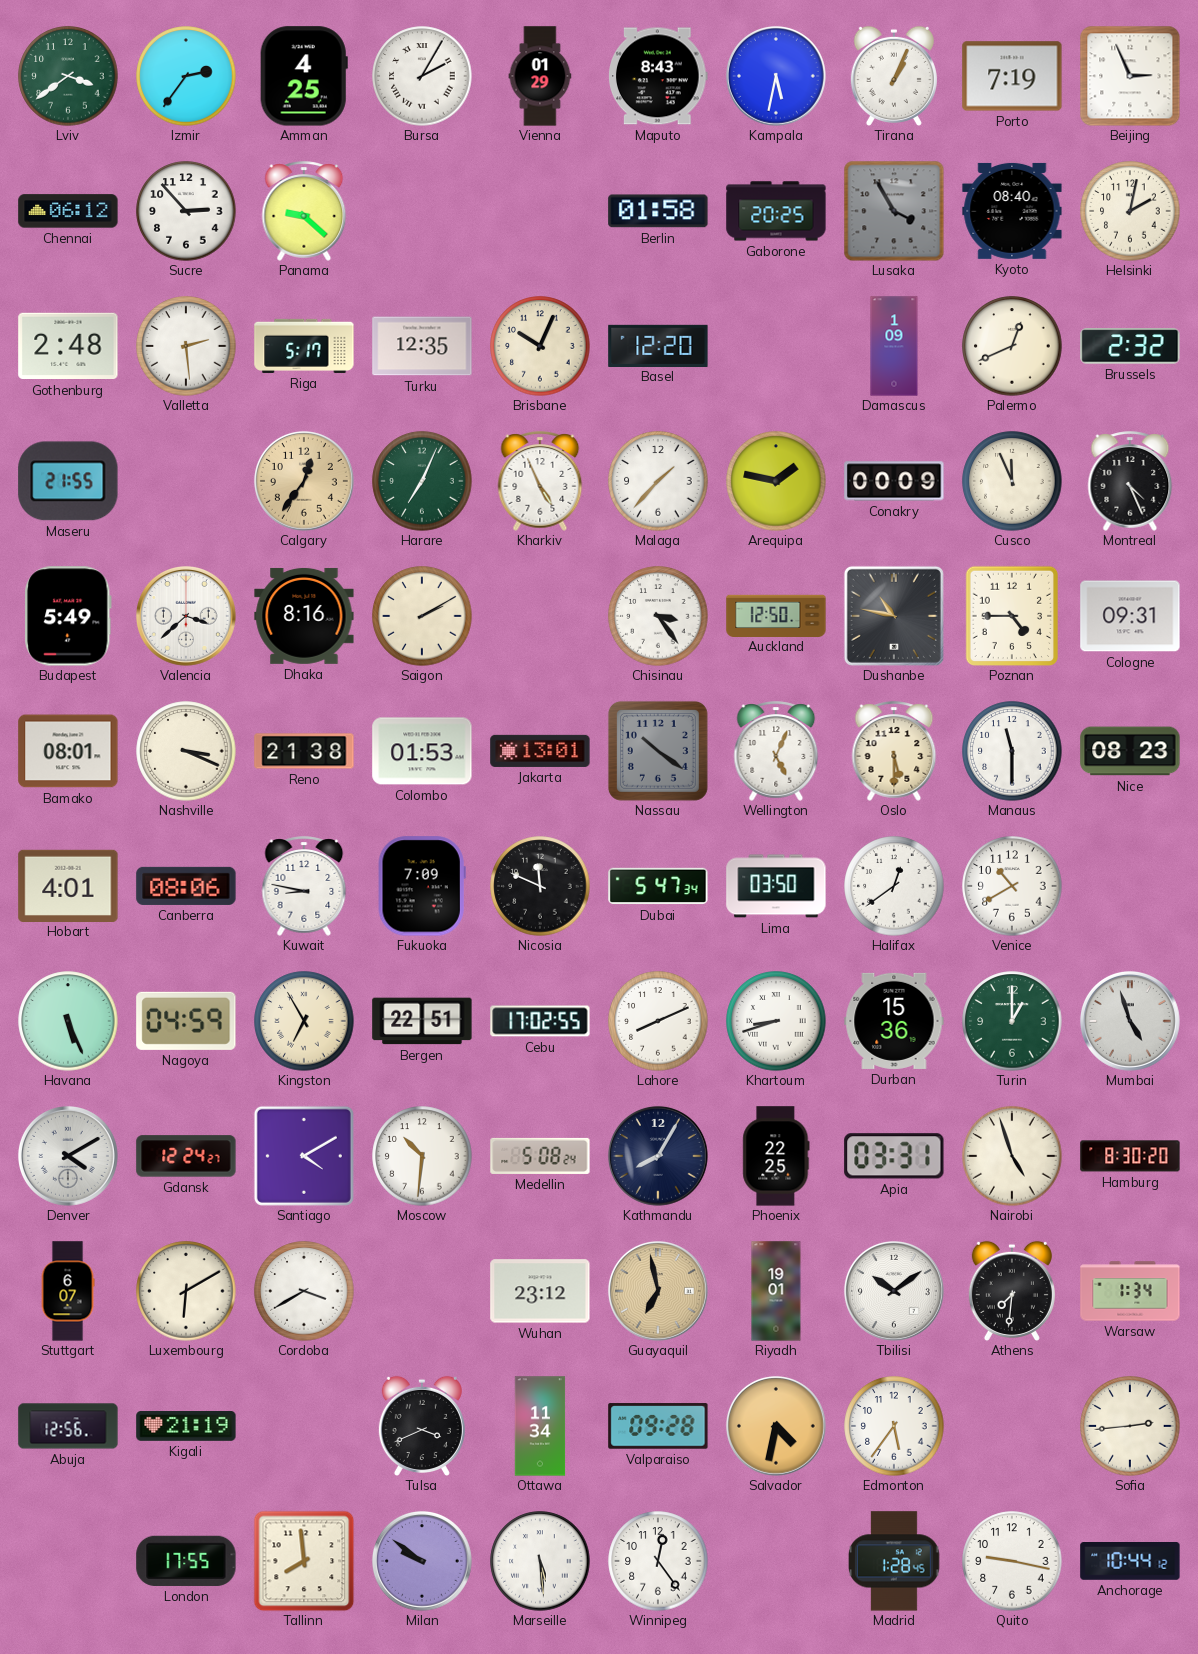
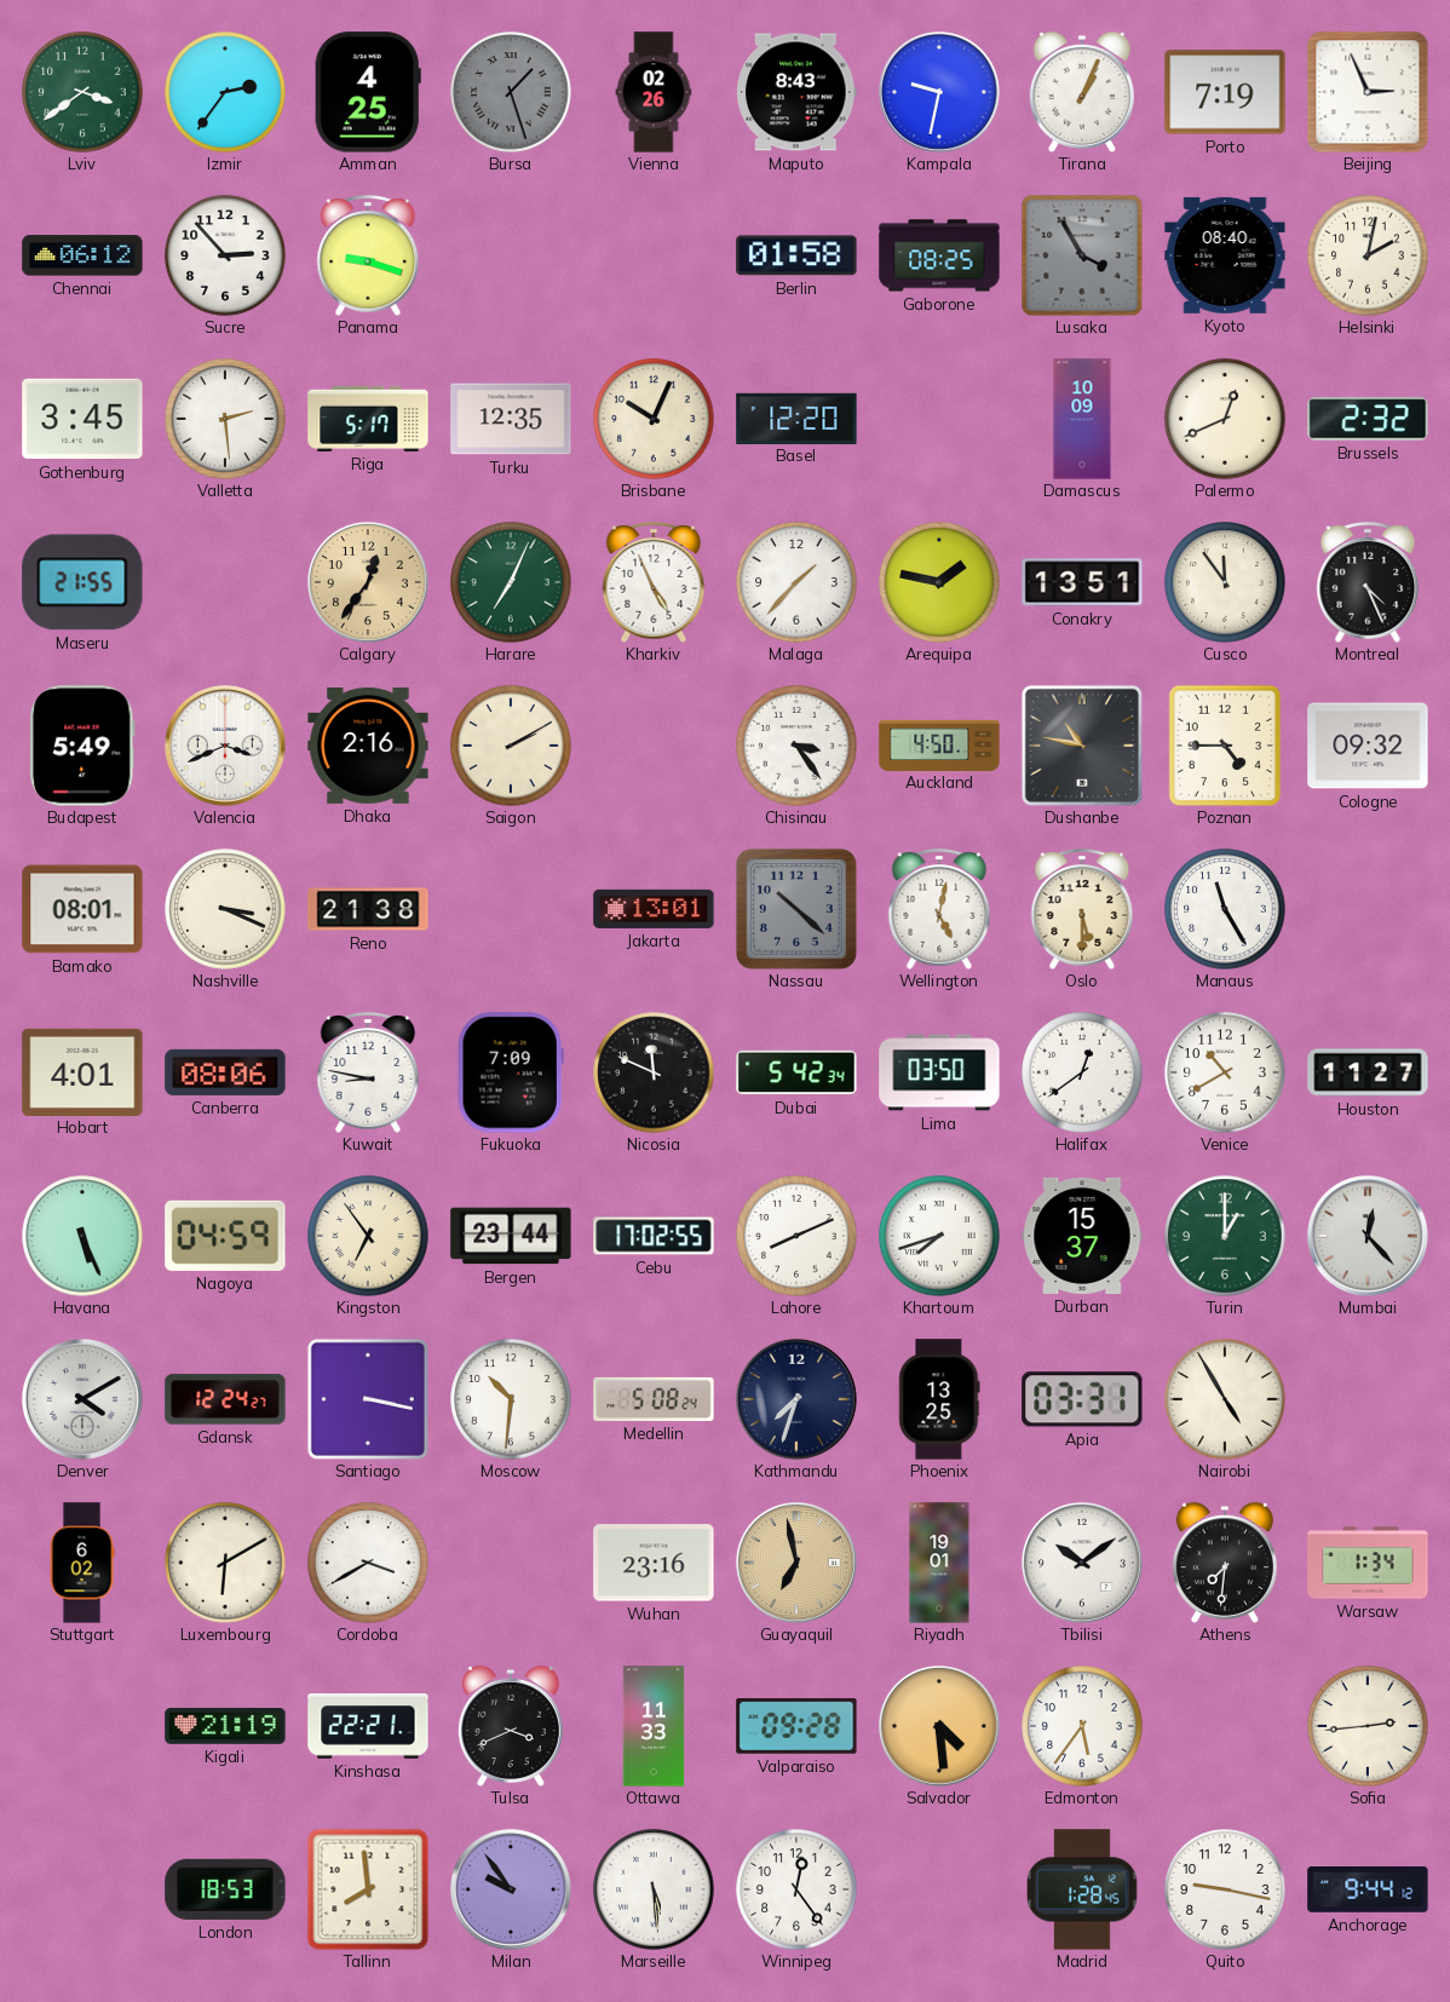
Bursa: 2:05 -> 1:27
Bursa dial: white -> grey
Vienna: 01:29 -> 02:26
Kampala: 5:32 -> 9:32
Panama: 9:22 -> 9:18
Gaborone: 20:25 -> 08:25
Gothenburg: 2:48 -> 3:45
Damascus: 1:09 -> 10:09
Conakry: 00:09 -> 13:51
Cusco: 11:56 -> 11:54
Valencia: 3:38 -> 3:41
Dhaka: 8:16 -> 2:16
Auckland: 12:50 -> 4:50
Cologne: 09:31 -> 09:32
Colombo: 01:53 -> none
Nassau: 10:21 -> 10:22
Wellington: 5:04 -> 5:02
Manaus: 11:30 -> 11:25
Nice: 08:23 -> none
Dubai: 5:47 -> 5:42
Houston: none -> 11:27
Kingston: 6:55 -> 6:54
Bergen: 22:51 -> 23:44
Khartoum: 8:42 -> 7:42
Durban: 15:36 -> 15:37
Mumbai: 4:57 -> 12:23
Santiago: 4:10 -> 3:17
Kathmandu: 8:05 -> 7:33
Phoenix: 22:25 -> 13:25
Nairobi: 4:57 -> 4:55
Hamburg: 8:30 -> none
Stuttgart: 6:07 -> 6:02
Wuhan: 23:12 -> 23:16
Abuja: 12:56 -> none
Kinshasa: none -> 22:21
Ottawa: 11:34 -> 11:33
Salvador: 4:32 -> 4:29
London: 17:55 -> 18:53
Milan: 9:51 -> 9:54
Anchorage: 10:44 -> 9:44
